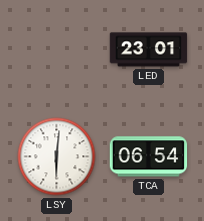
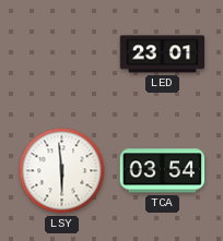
LSY: 6:01 -> 5:59
TCA: 06:54 -> 03:54
